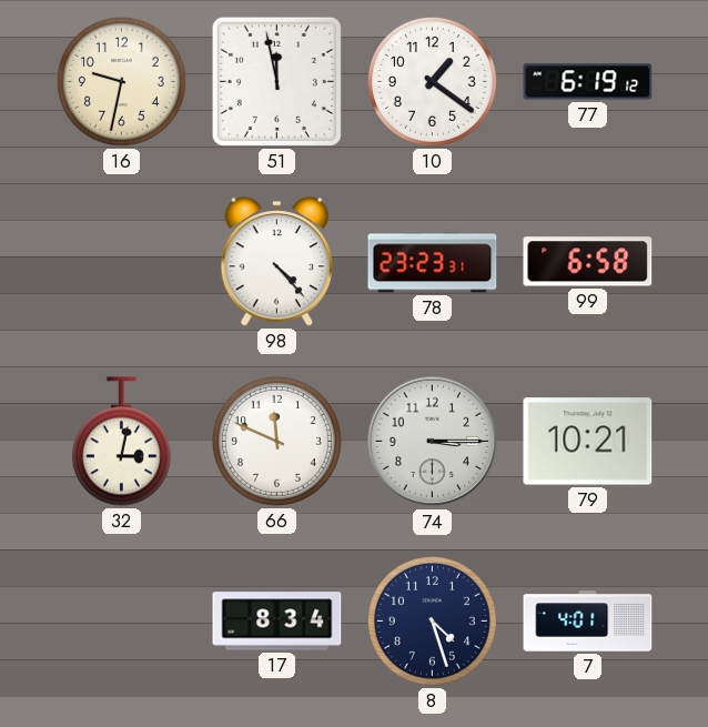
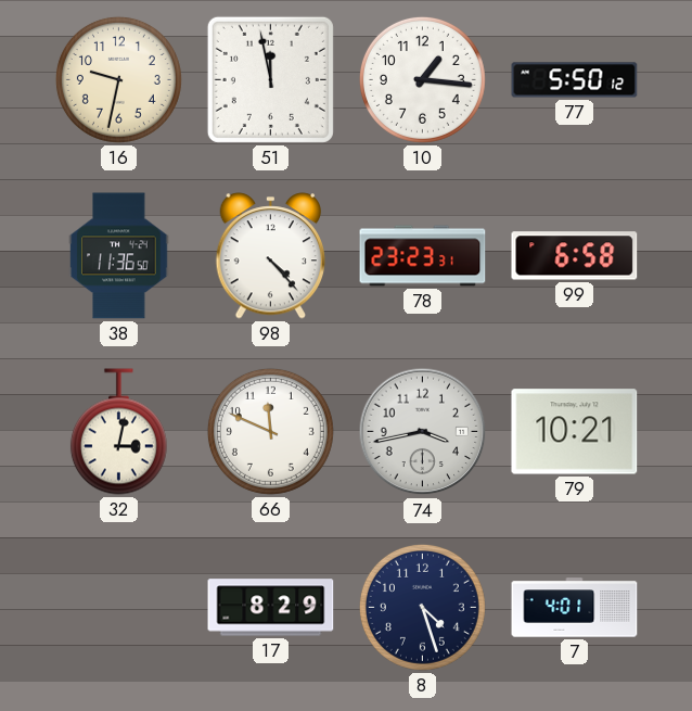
10: 1:21 -> 1:16
77: 6:19 -> 5:50
38: none -> 11:36
74: 3:15 -> 3:43
17: 8:34 -> 8:29
